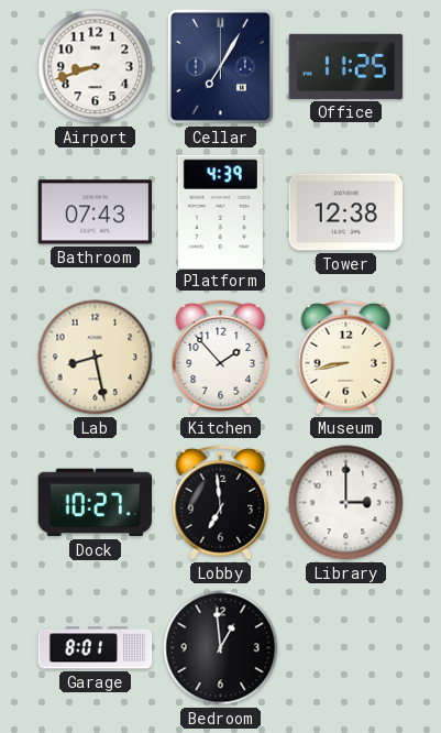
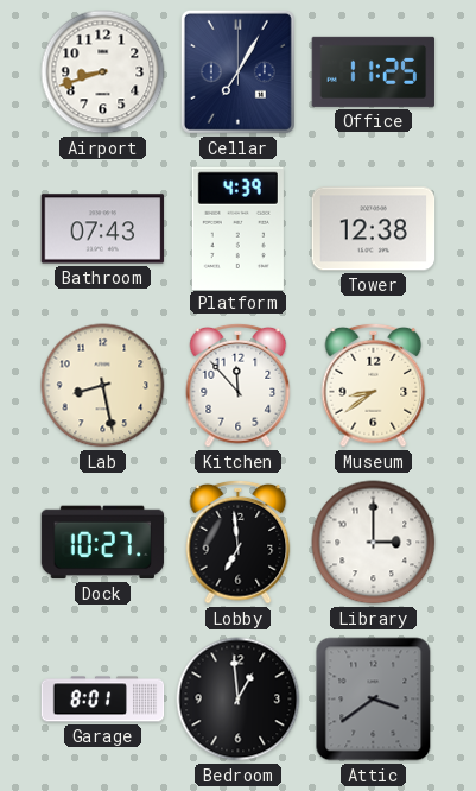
Kitchen: 1:53 -> 11:53
Museum: 8:43 -> 8:39
Attic: none -> 3:39
